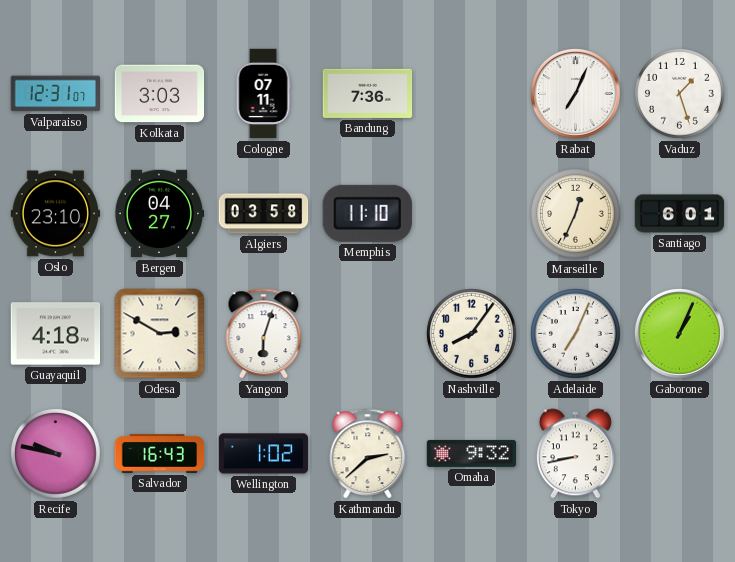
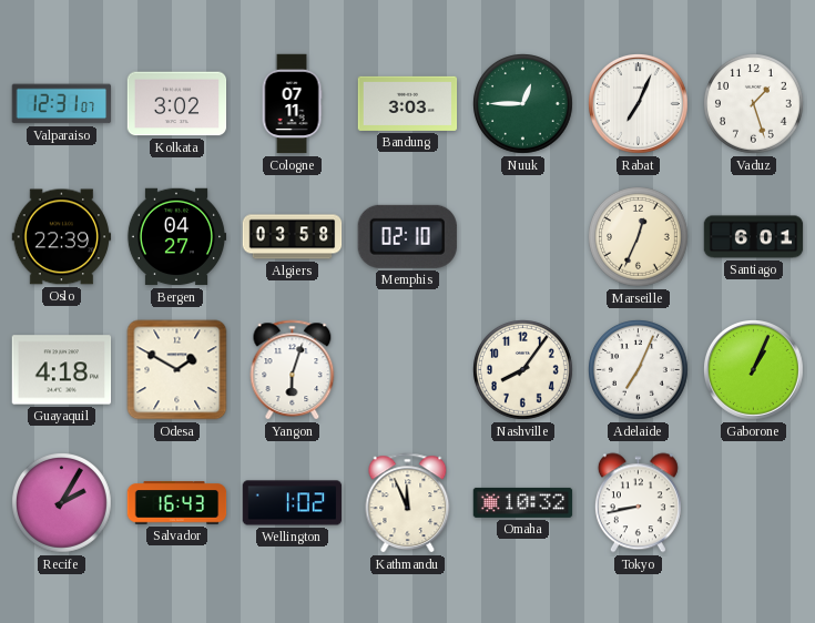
Kolkata: 3:03 -> 3:02
Bandung: 7:36 -> 3:03
Nuuk: none -> 12:45
Oslo: 23:10 -> 22:39
Memphis: 11:10 -> 02:10
Odesa: 2:50 -> 1:50
Recife: 9:47 -> 2:05
Kathmandu: 2:38 -> 11:56
Omaha: 9:32 -> 10:32
